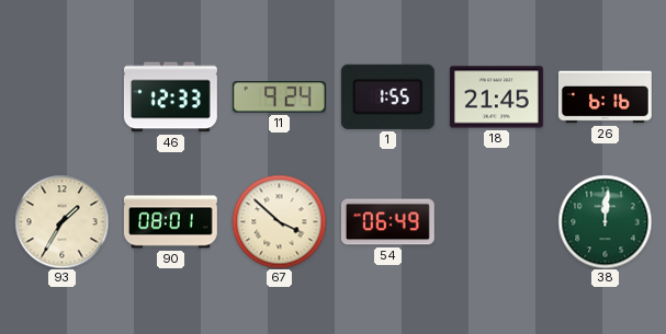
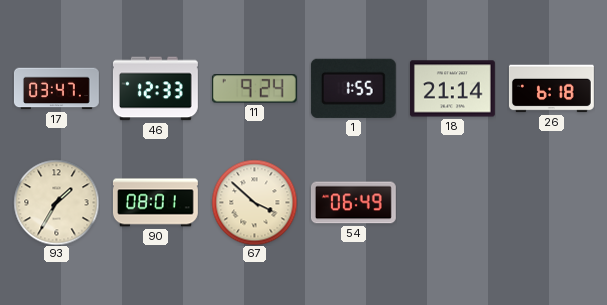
17: none -> 03:47
18: 21:45 -> 21:14
26: 6:16 -> 6:18
38: 12:01 -> none
